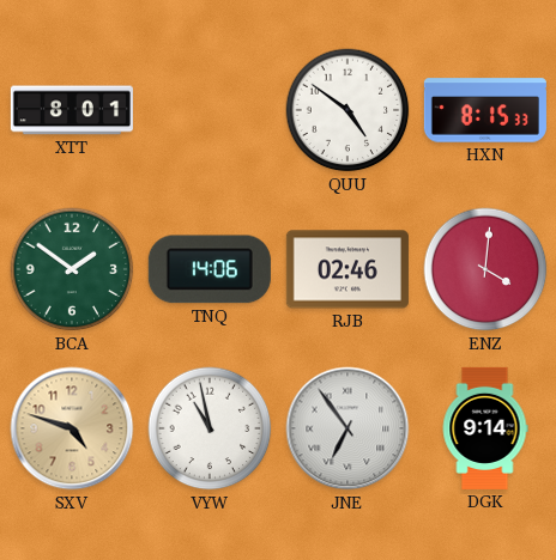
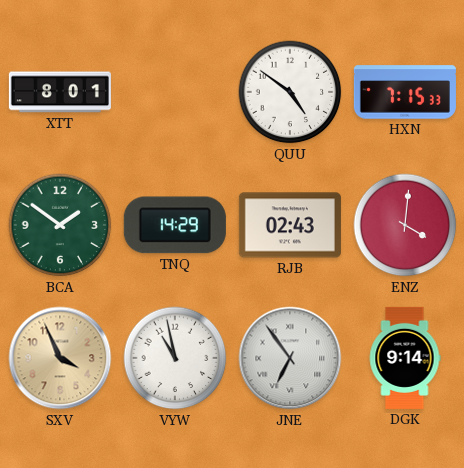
HXN: 8:15 -> 7:15
TNQ: 14:06 -> 14:29
RJB: 02:46 -> 02:43
SXV: 4:48 -> 3:56
